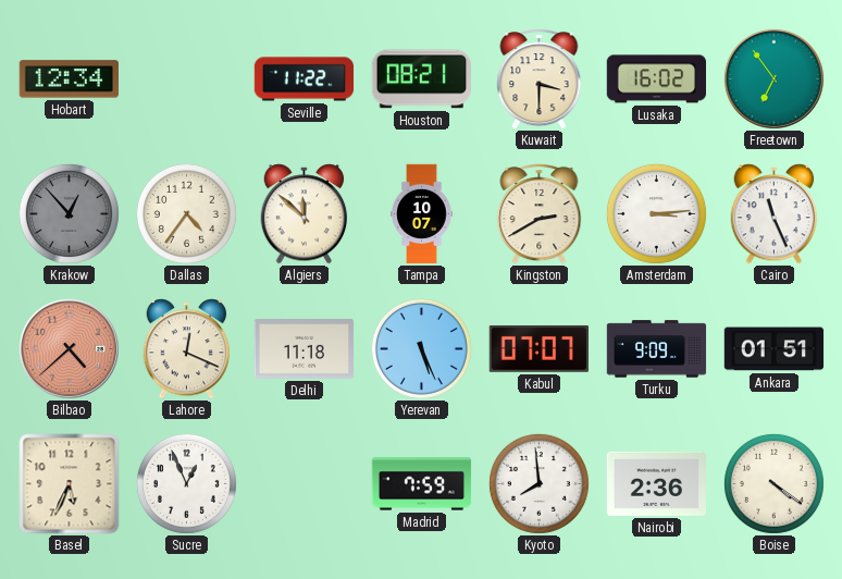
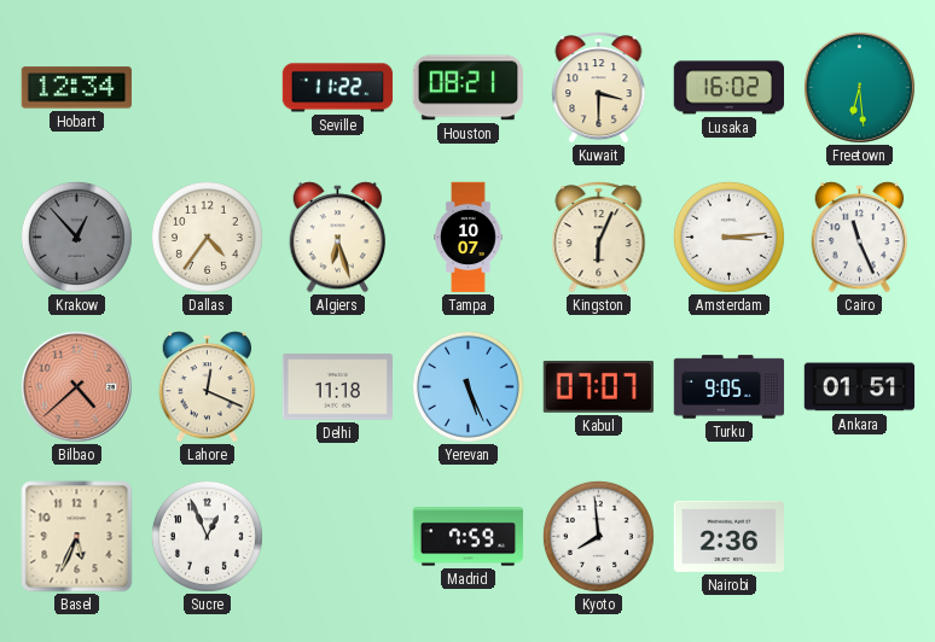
Freetown: 6:54 -> 6:29
Algiers: 11:52 -> 6:27
Kingston: 2:40 -> 6:04
Turku: 9:09 -> 9:05
Boise: 4:21 -> none
